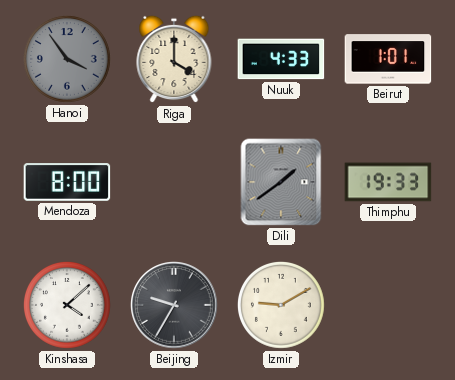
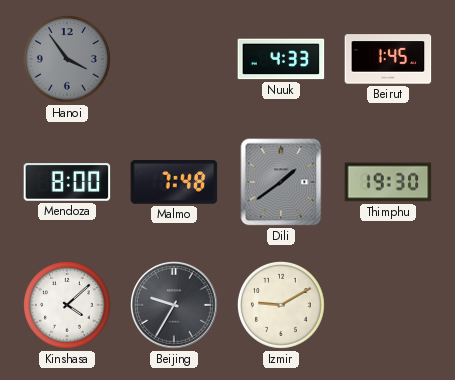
Riga: 4:00 -> none
Beirut: 1:01 -> 1:45
Malmo: none -> 7:48
Thimphu: 19:33 -> 19:30
